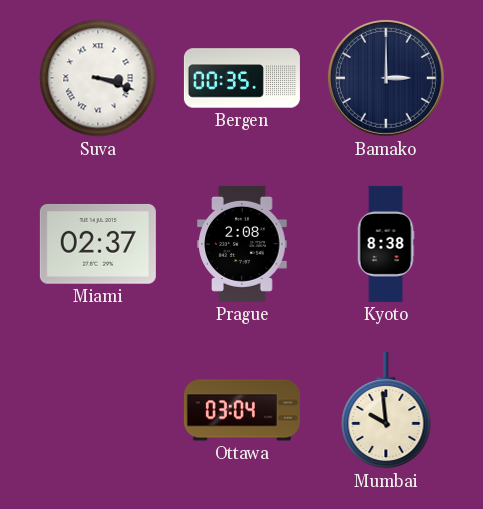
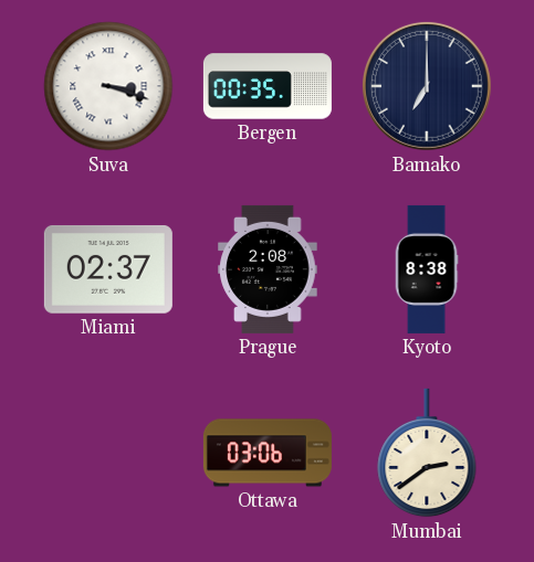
Bamako: 3:00 -> 7:00
Ottawa: 03:04 -> 03:06
Mumbai: 9:59 -> 2:39
